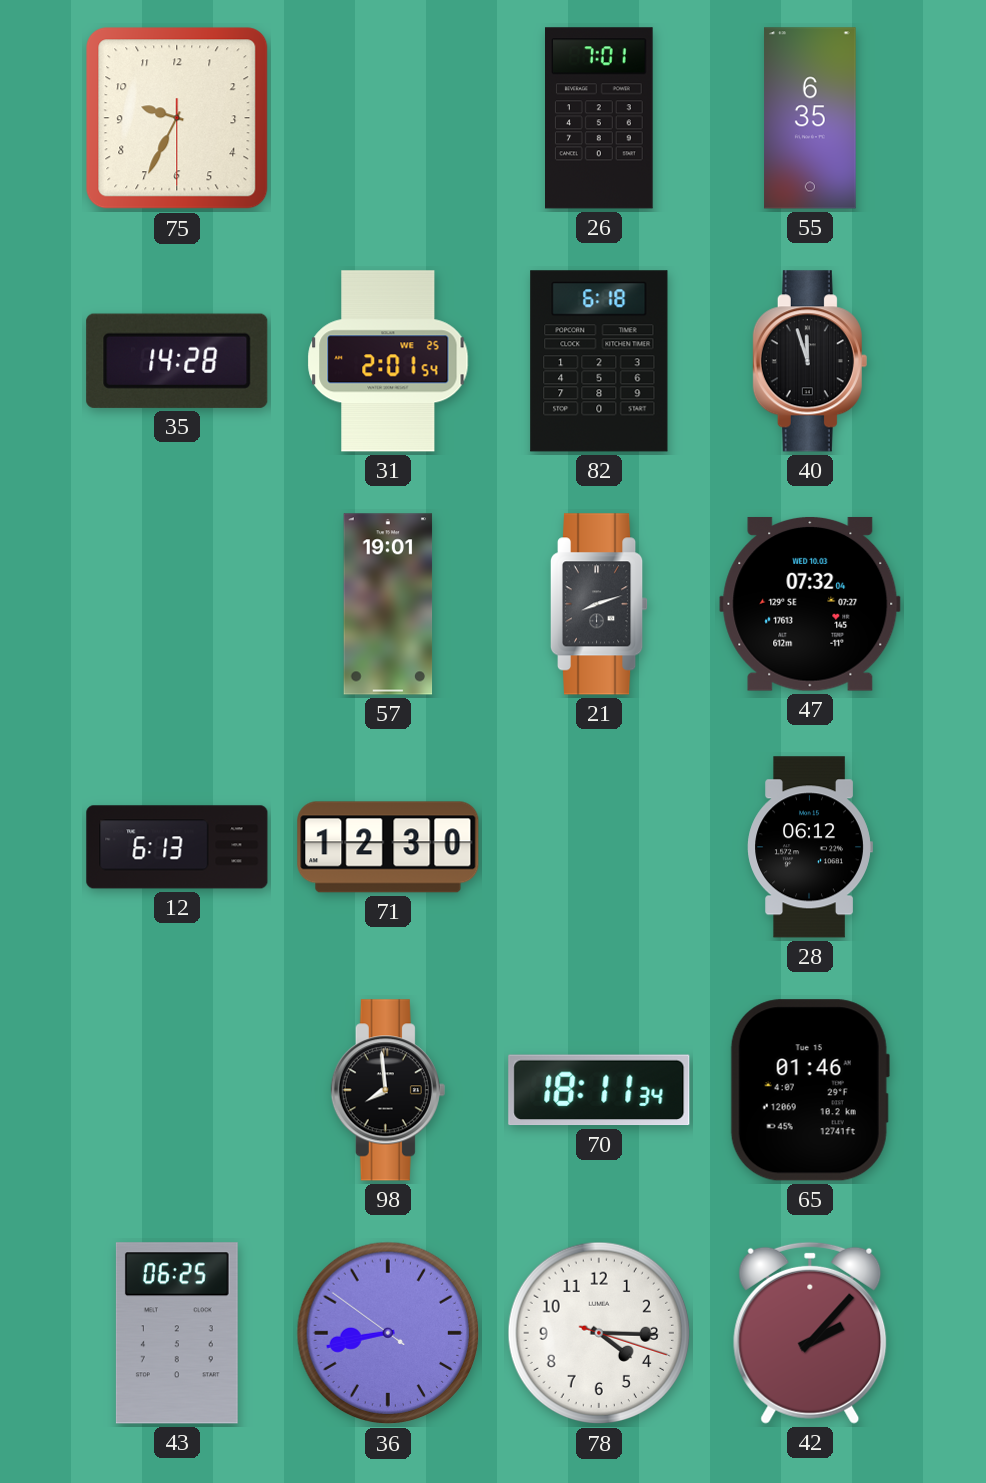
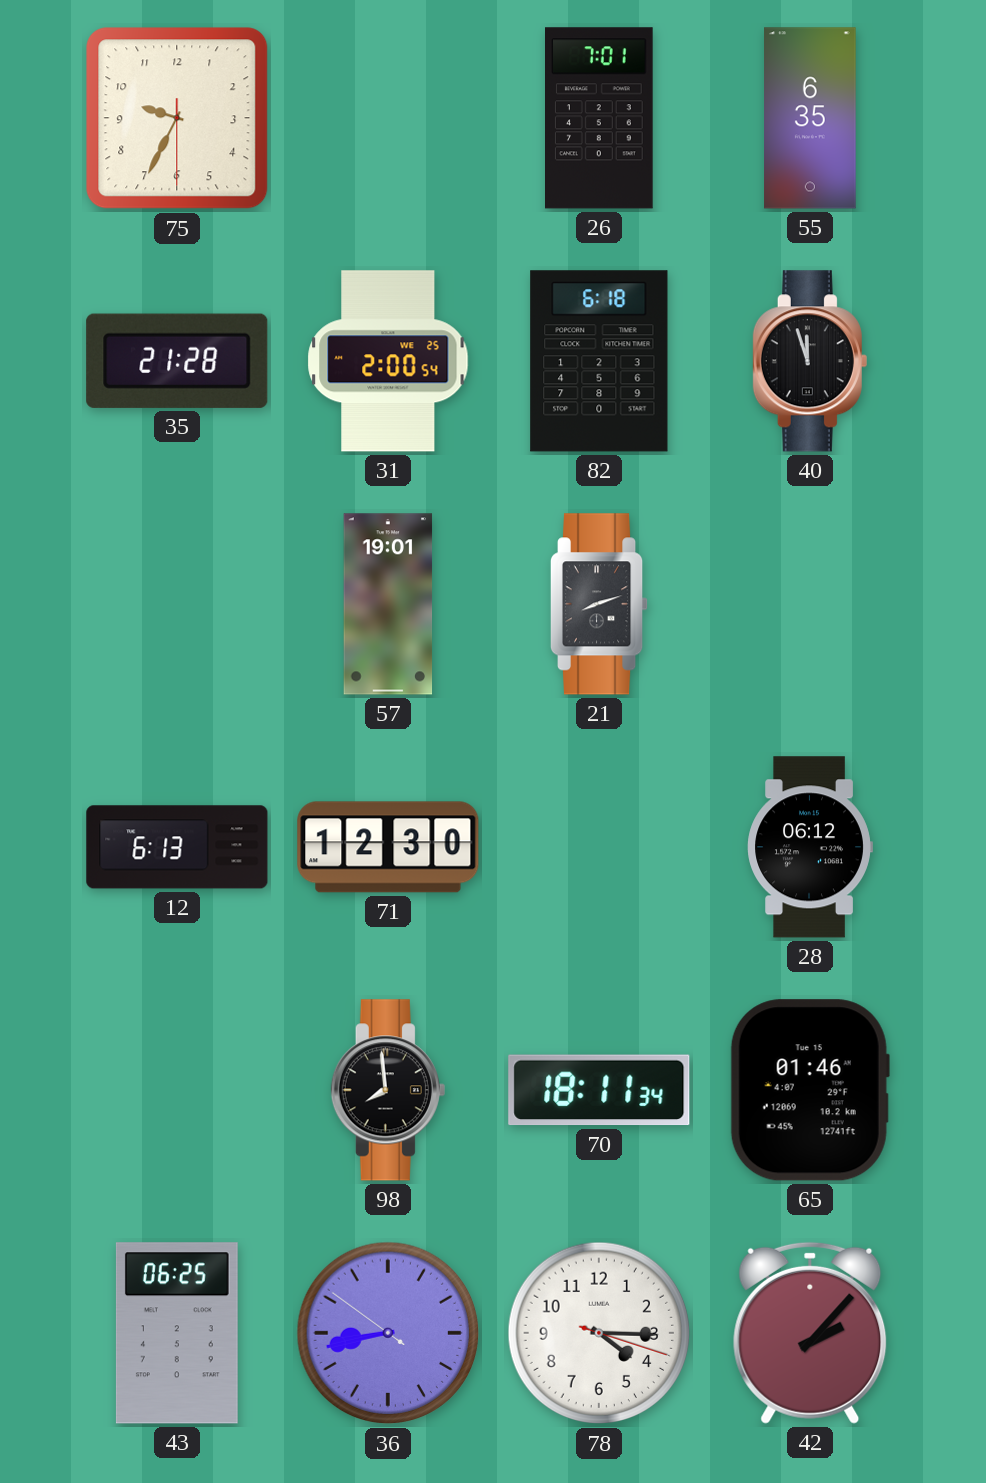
35: 14:28 -> 21:28
31: 2:01 -> 2:00
47: 07:32 -> none
